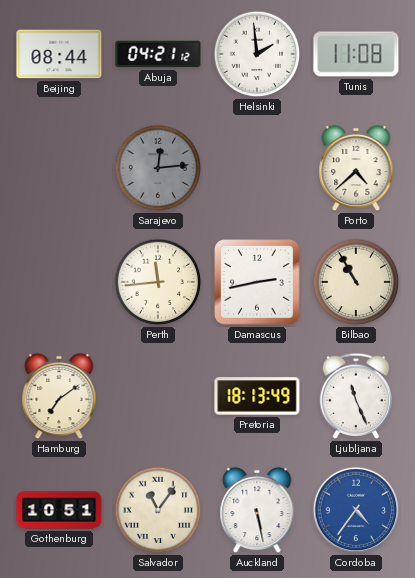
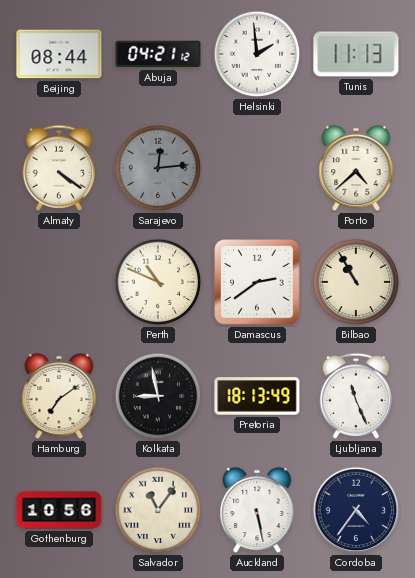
Tunis: 11:08 -> 11:13
Almaty: none -> 4:21
Perth: 11:44 -> 10:49
Damascus: 2:43 -> 2:39
Kolkata: none -> 8:58
Gothenburg: 10:51 -> 10:56
Cordoba dial: blue -> navy
